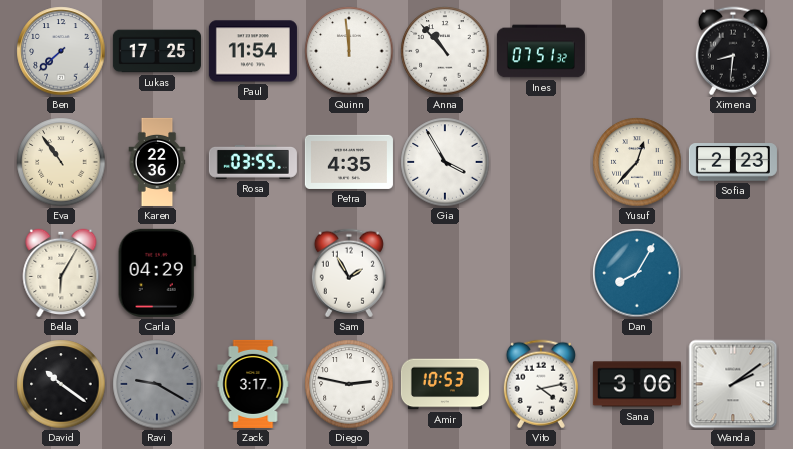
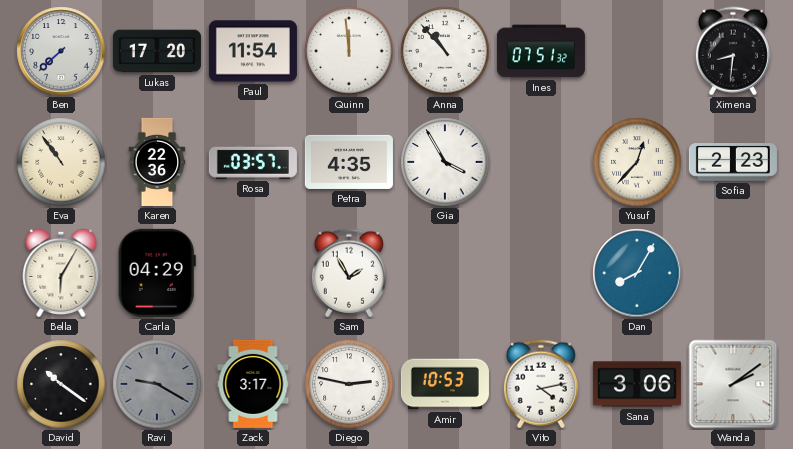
Lukas: 17:25 -> 17:20
Rosa: 03:55 -> 03:57
